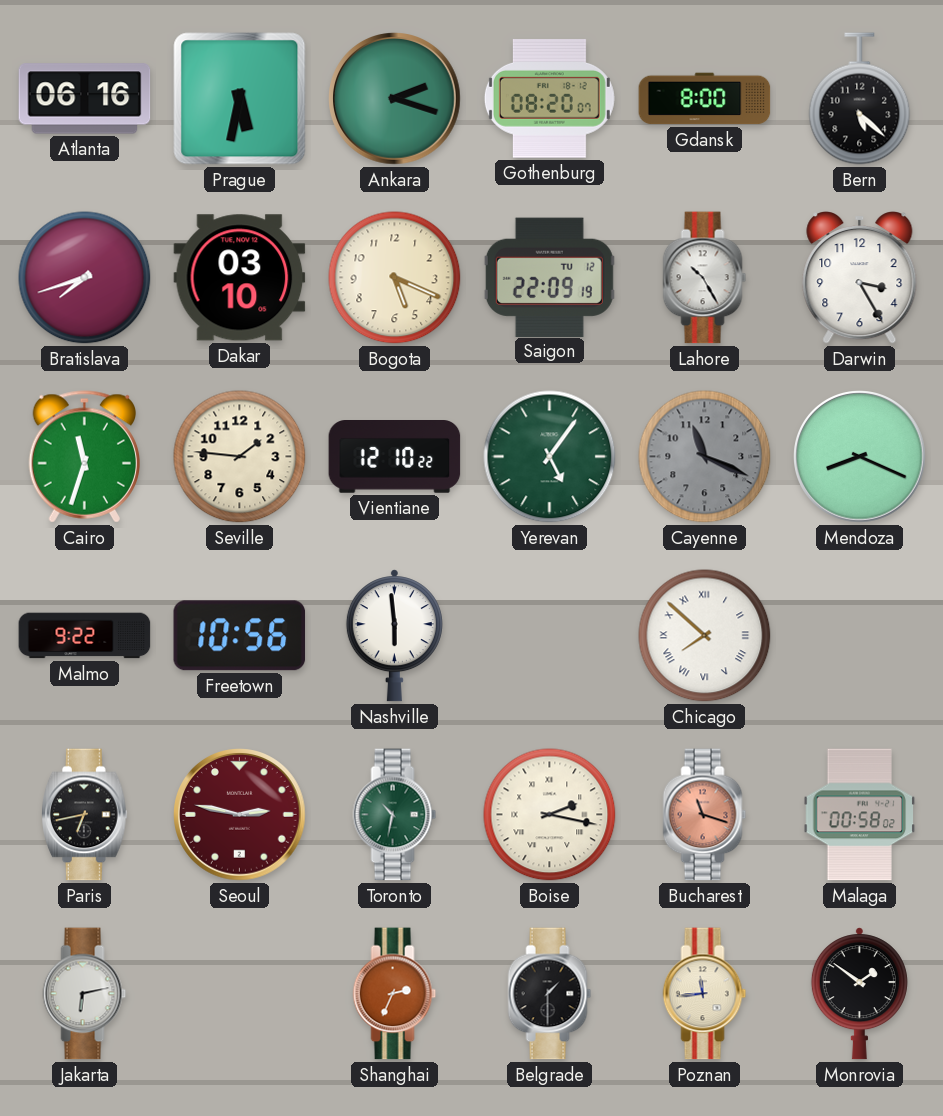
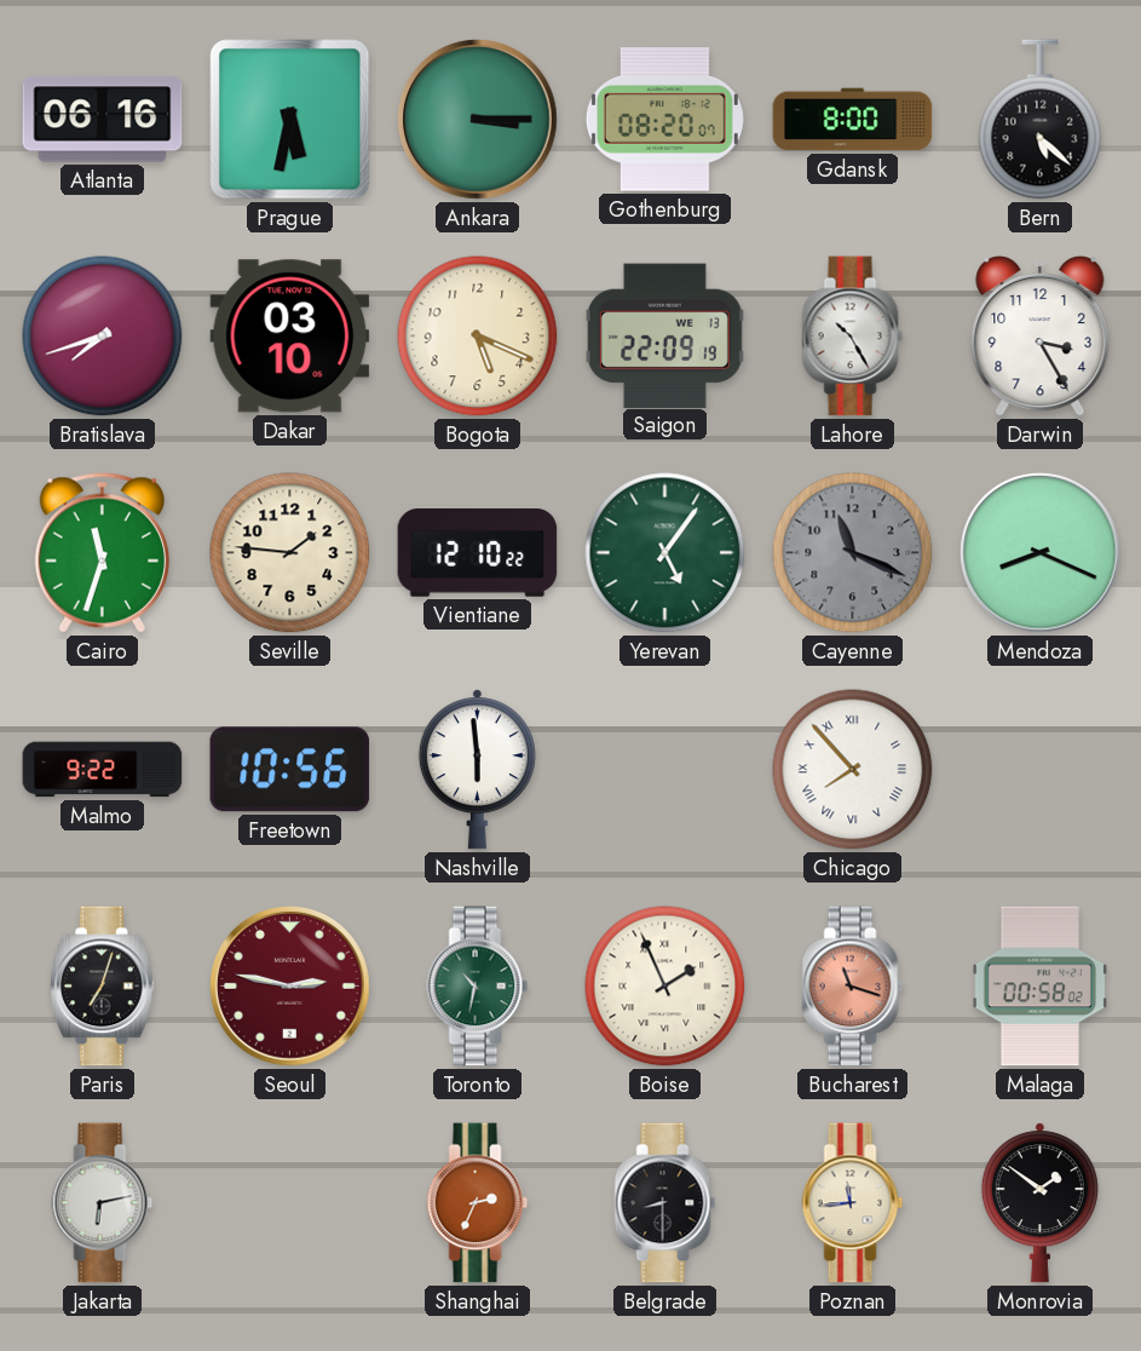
Ankara: 2:18 -> 3:15
Saigon date: TU 12 -> WE 13
Chicago: 7:52 -> 7:53
Paris: 6:43 -> 7:03
Boise: 2:17 -> 1:56
Belgrade: 1:30 -> 8:30
